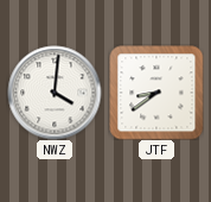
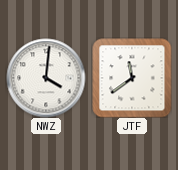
JTF: 8:39 -> 11:39
